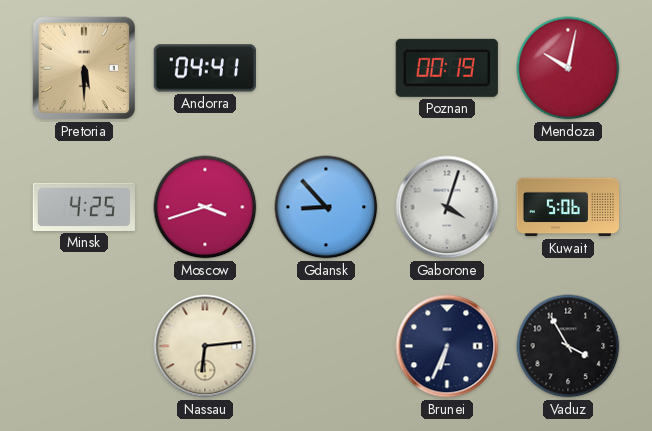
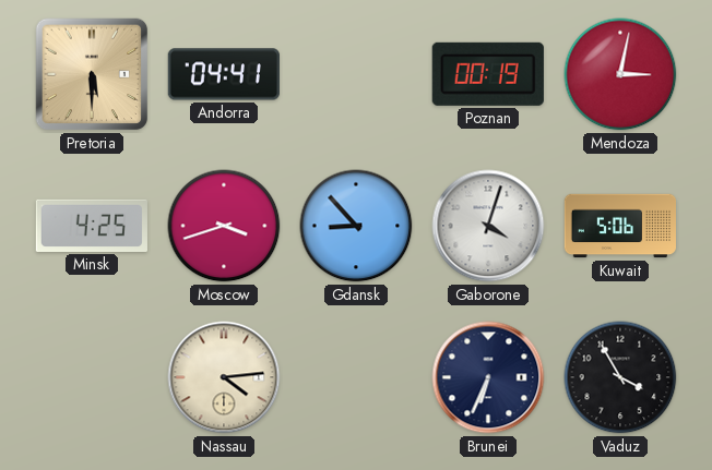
Mendoza: 10:02 -> 3:02
Nassau: 6:14 -> 4:14
